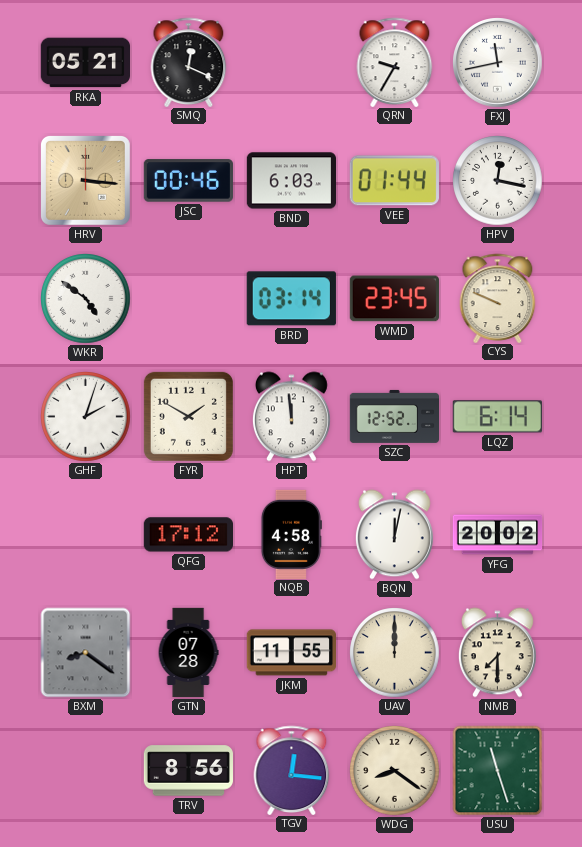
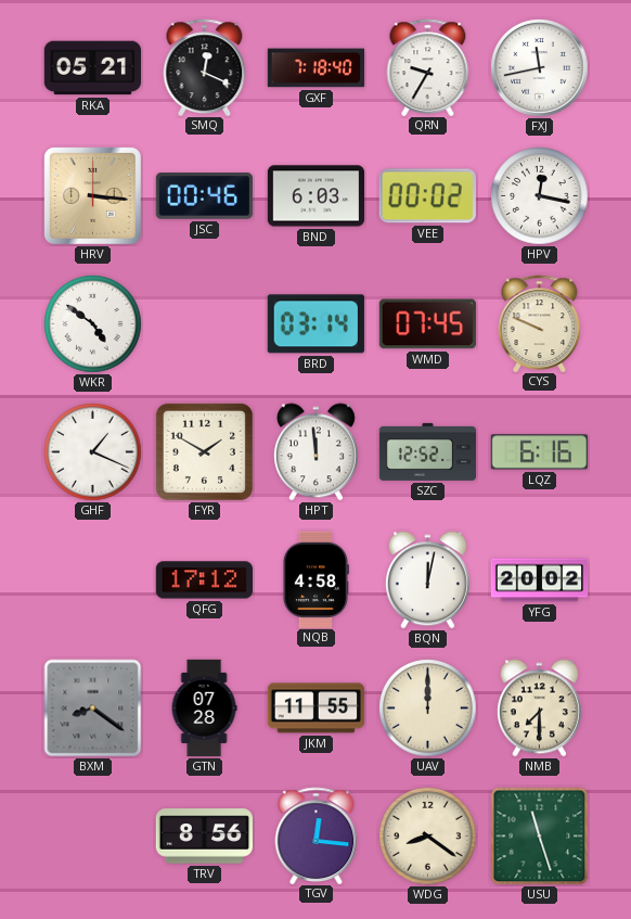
GXF: none -> 7:18
VEE: 01:44 -> 00:02
WMD: 23:45 -> 07:45
GHF: 2:03 -> 1:19
LQZ: 6:14 -> 6:16
